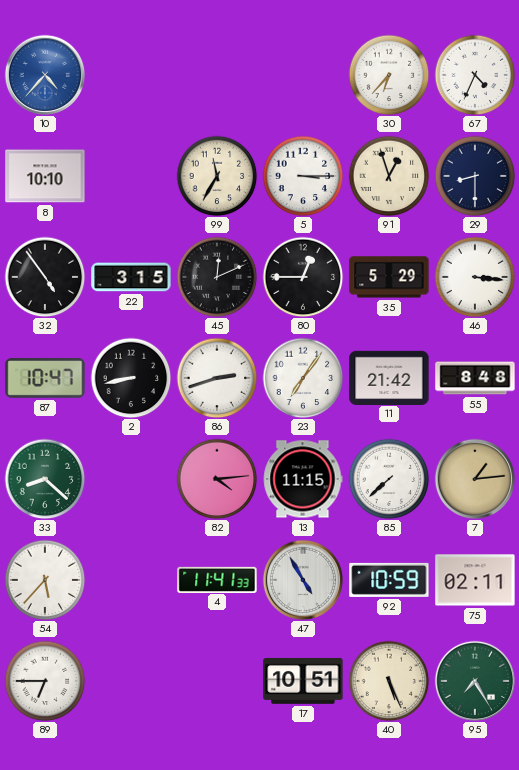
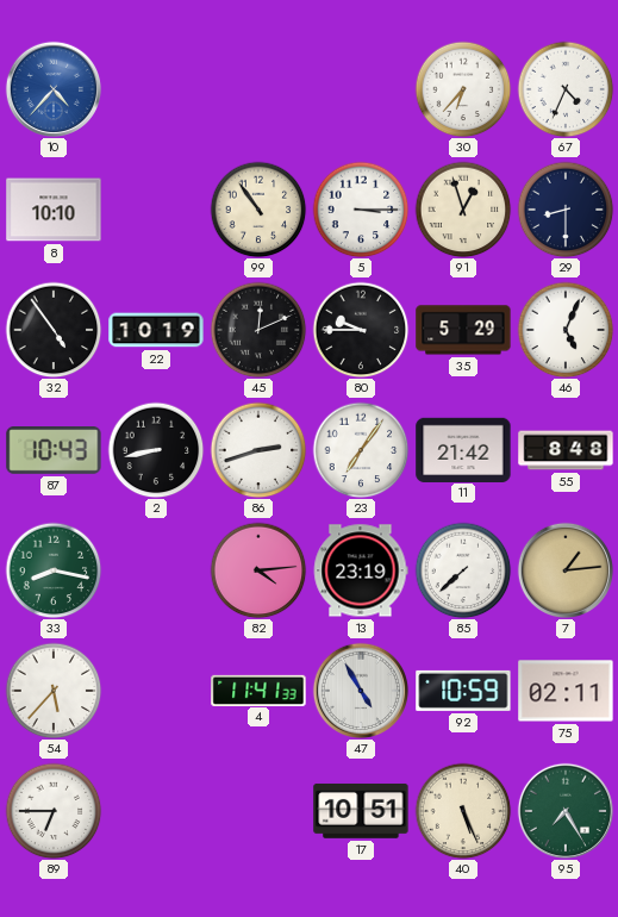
99: 11:35 -> 10:54
22: 3:15 -> 10:19
80: 12:45 -> 9:45
46: 3:16 -> 5:04
87: 10:47 -> 10:43
33: 8:22 -> 8:17
13: 11:15 -> 23:19
